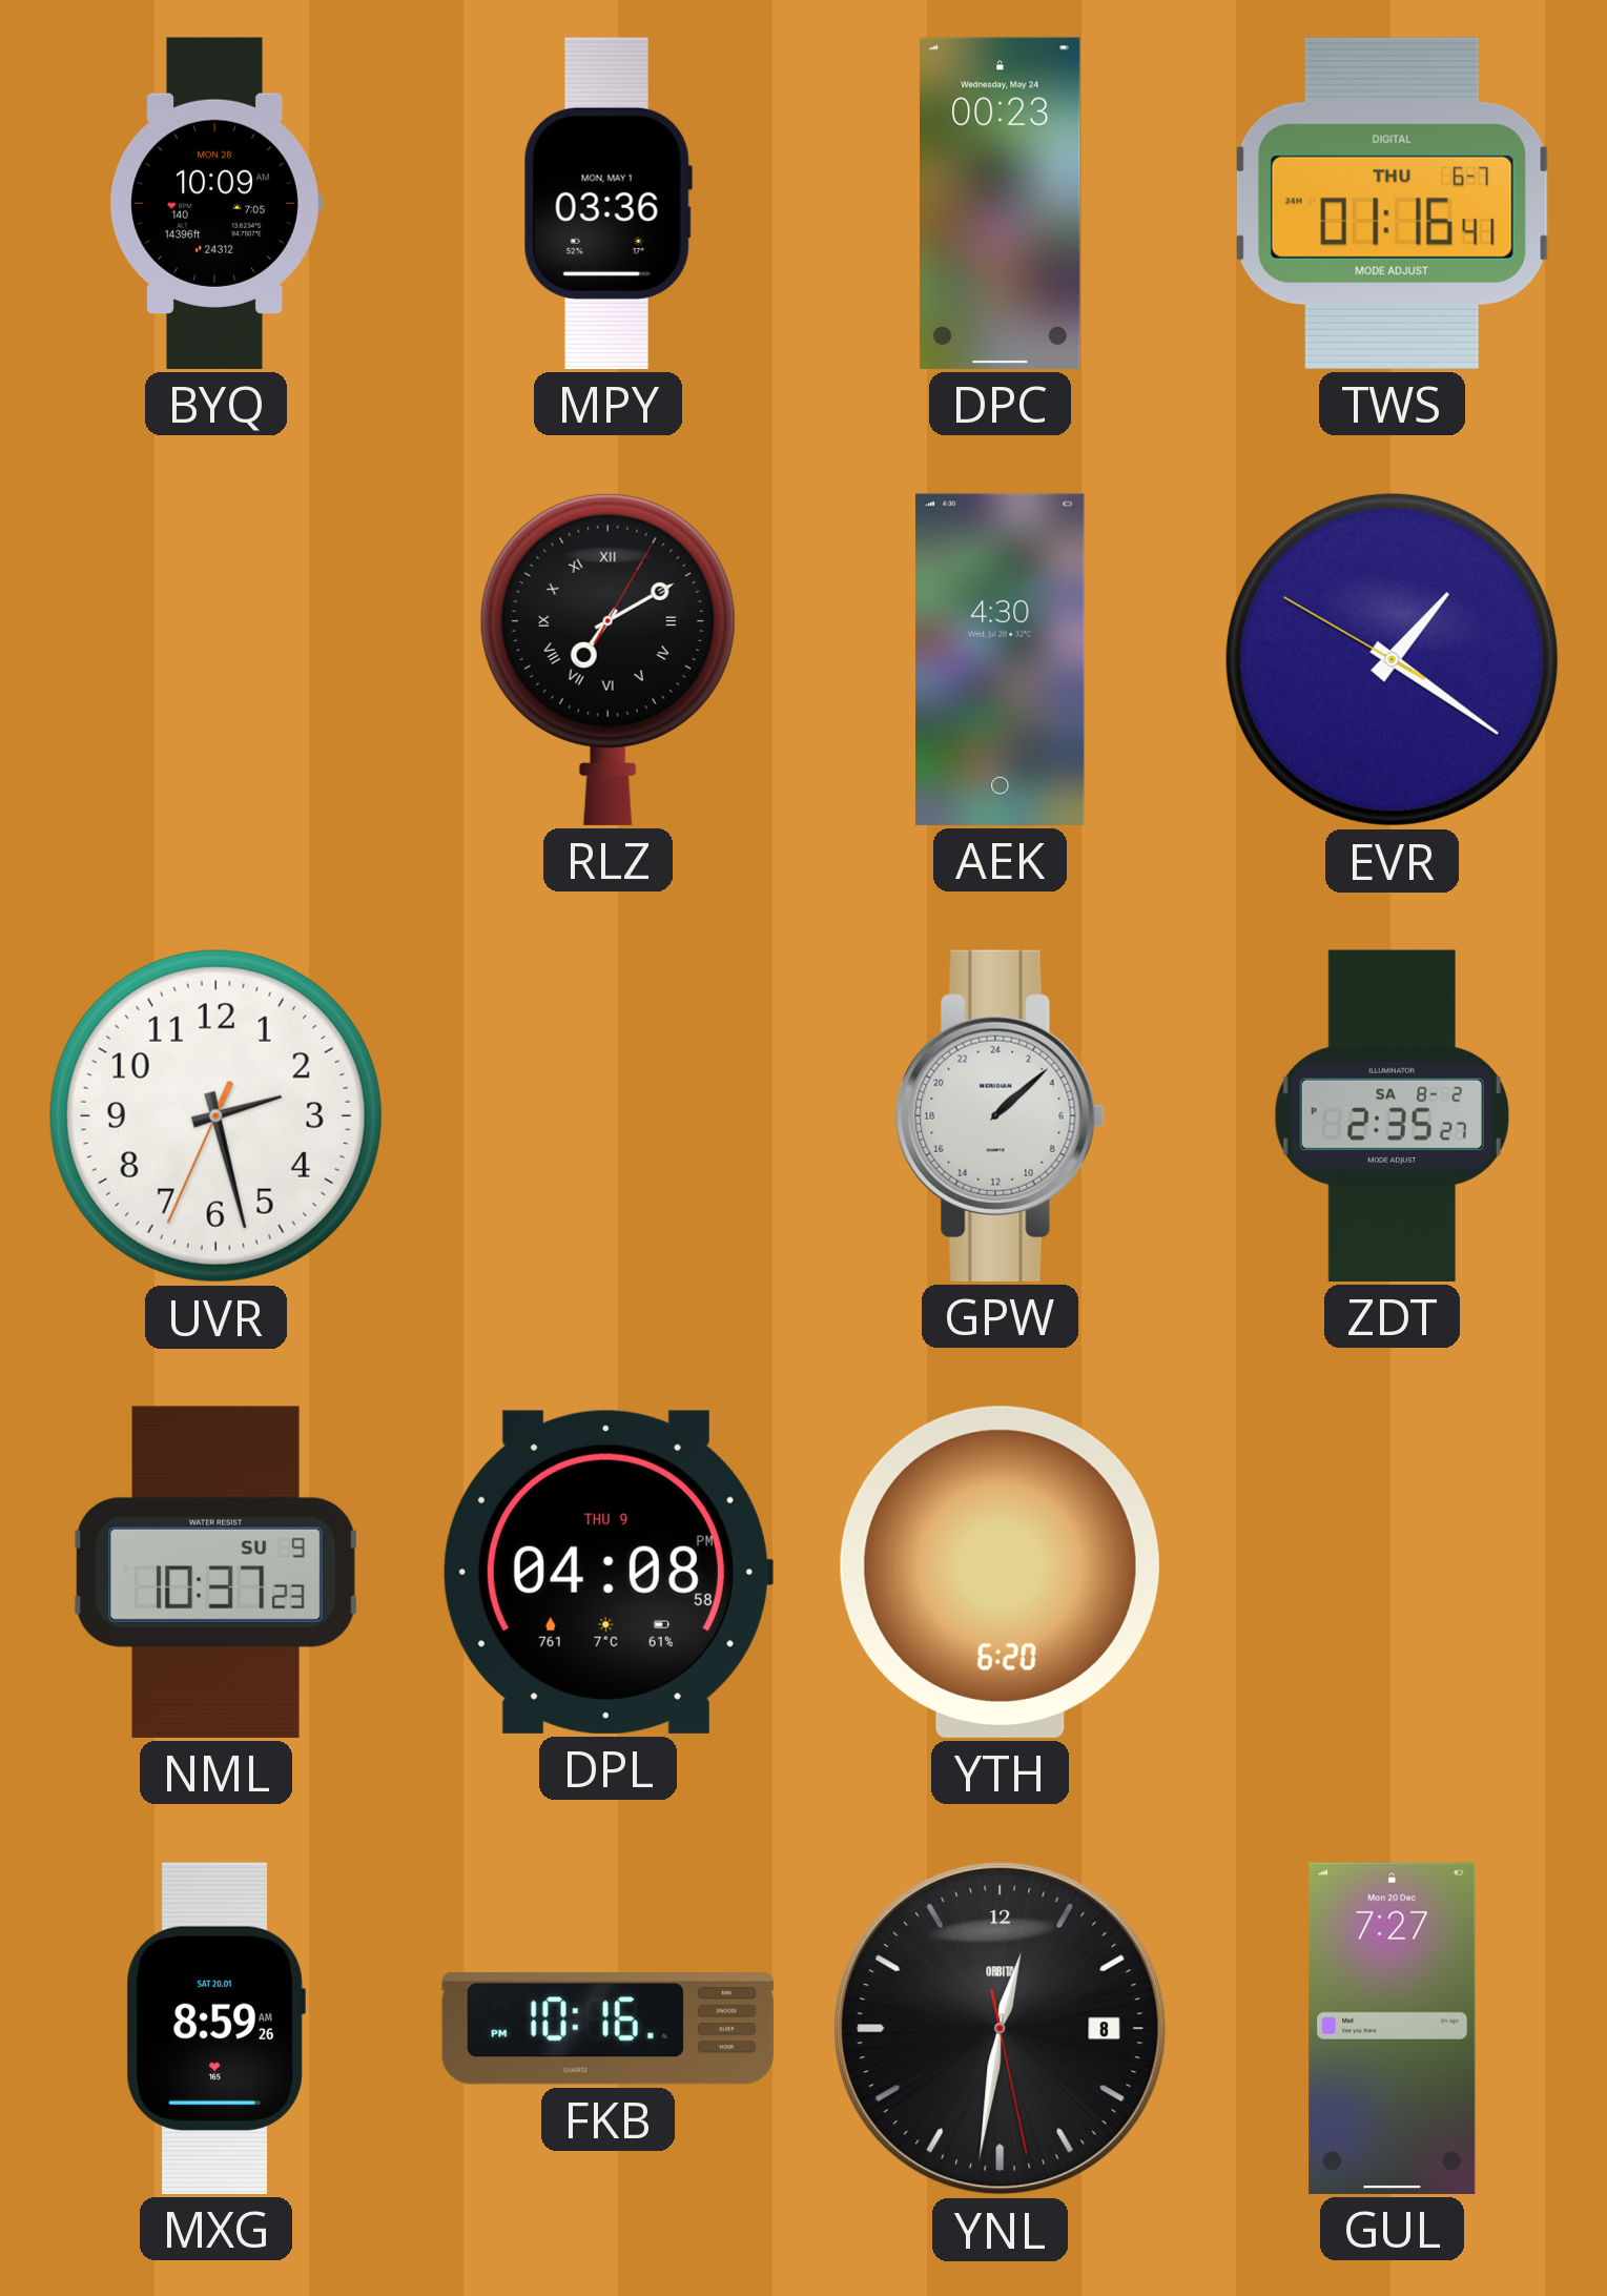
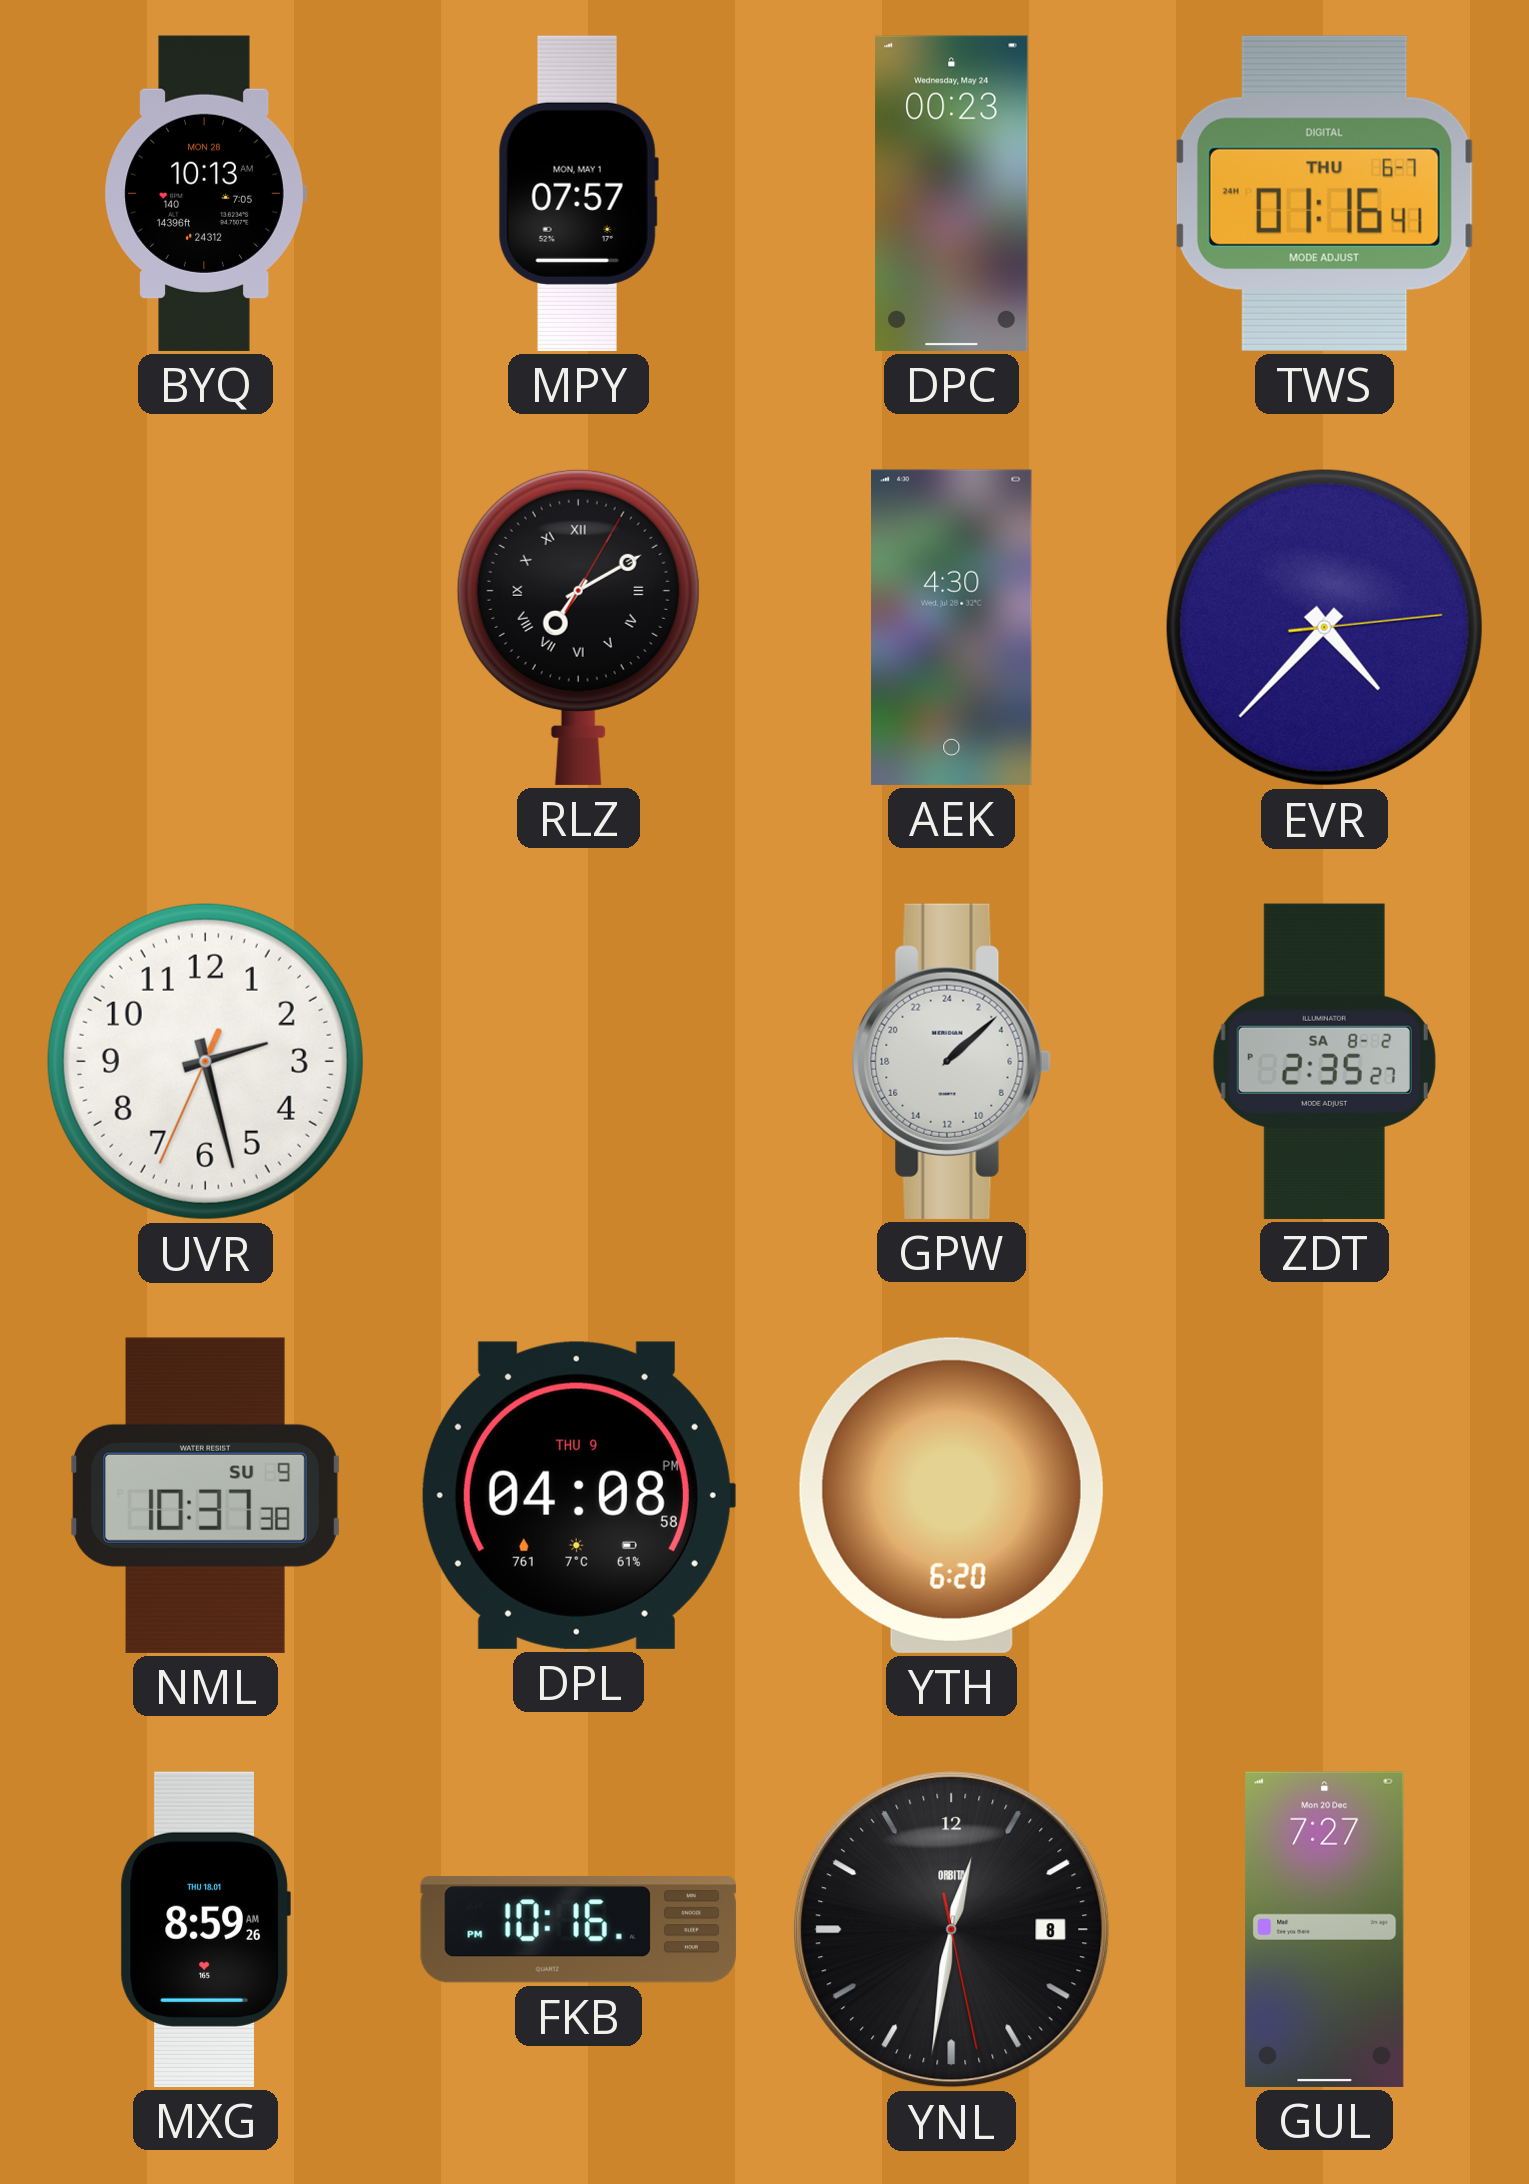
BYQ: 10:09 -> 10:13
MPY: 03:36 -> 07:57
EVR: 1:20 -> 4:37
NML: 10:37:23 -> 10:37:38
MXG date: SAT 20.01 -> THU 18.01
